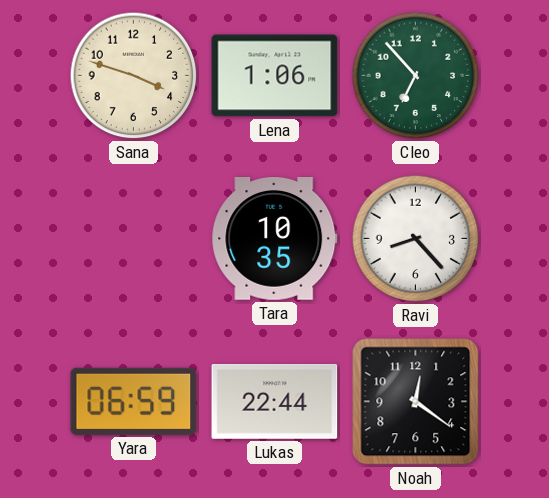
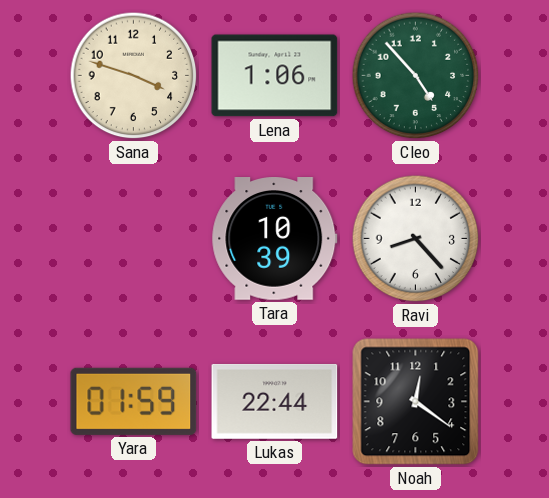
Cleo: 6:53 -> 4:53
Tara: 10:35 -> 10:39
Yara: 06:59 -> 01:59
